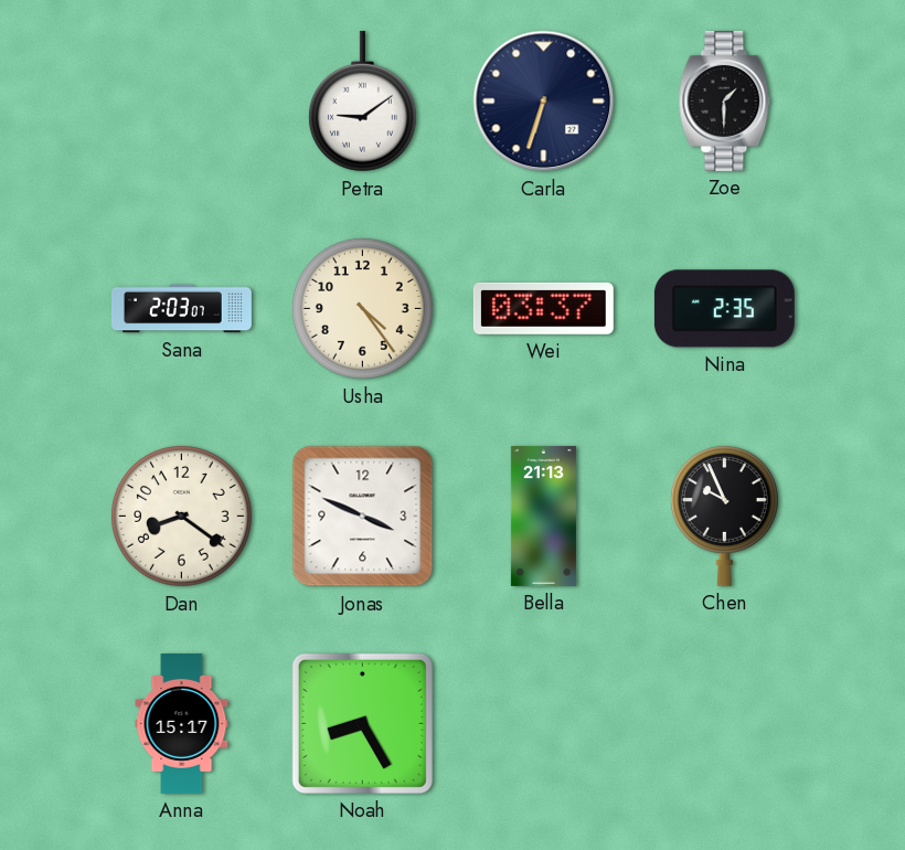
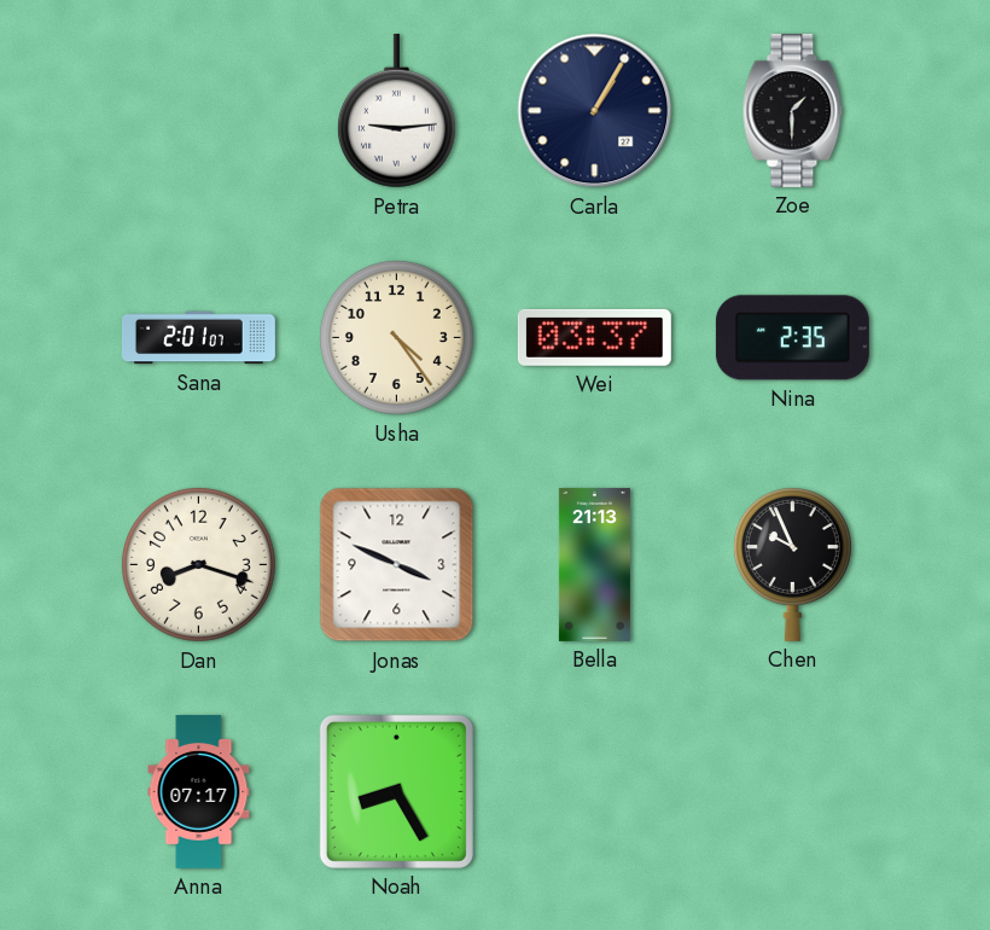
Petra: 9:09 -> 9:14
Carla: 6:33 -> 1:05
Sana: 2:03 -> 2:01
Dan: 8:21 -> 8:18
Anna: 15:17 -> 07:17
